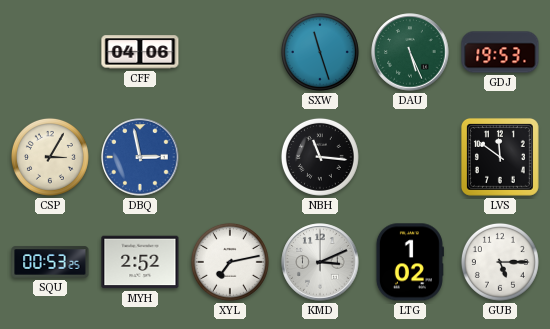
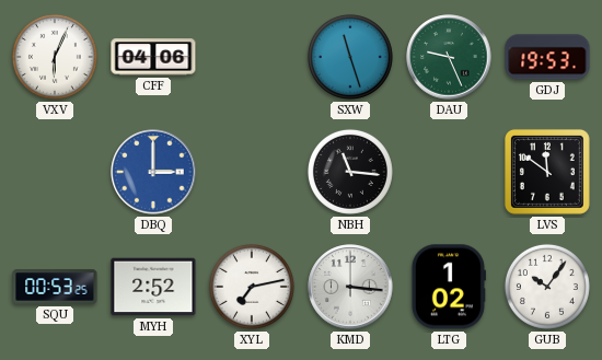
VXV: none -> 6:04
DAU: 5:26 -> 9:26
CSP: 3:05 -> none
DBQ: 2:58 -> 3:00
KMD: 3:11 -> 3:16
GUB: 5:15 -> 10:06
